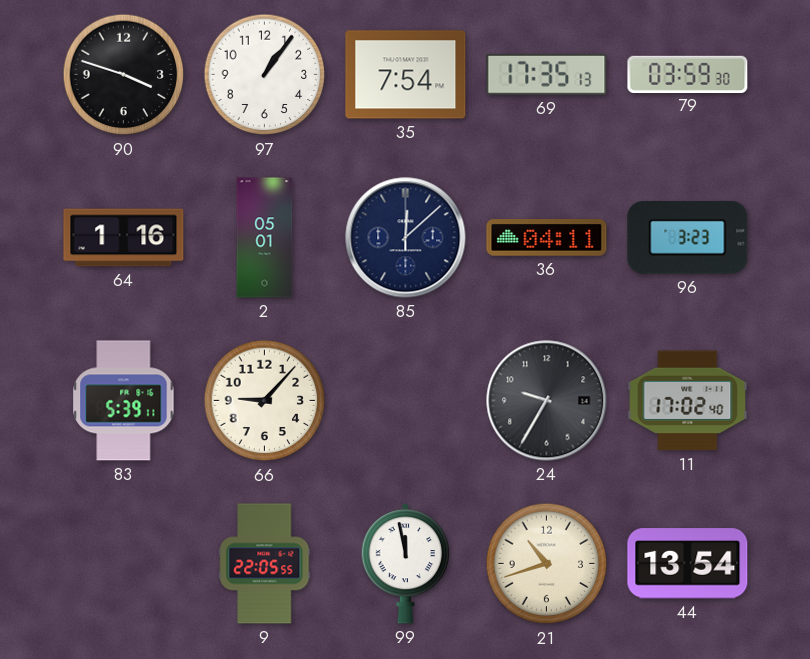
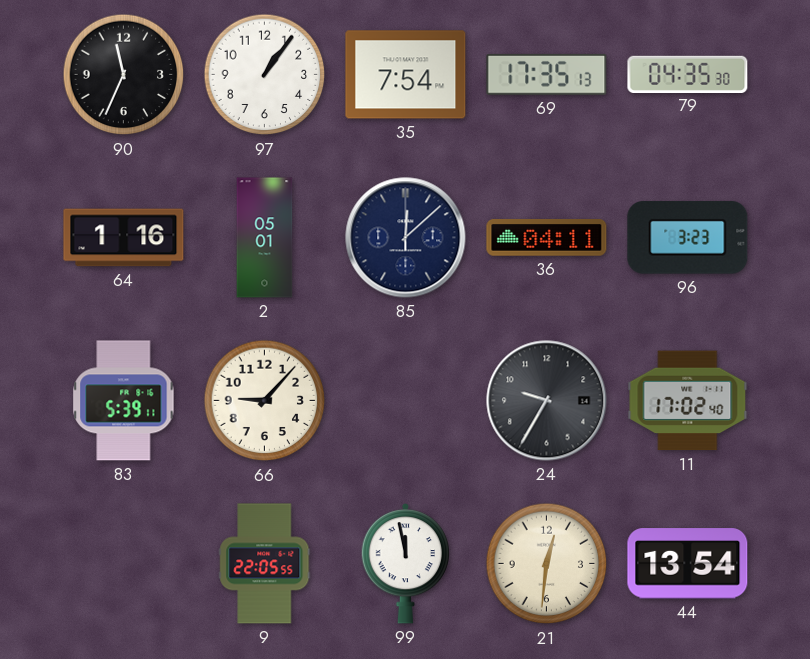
90: 3:48 -> 11:34
79: 03:59 -> 04:35
21: 10:42 -> 12:31
